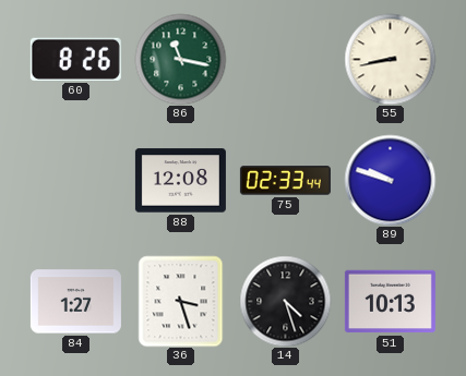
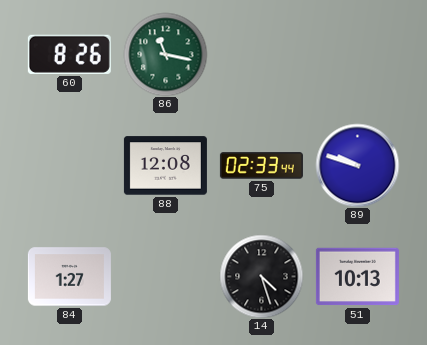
55: 8:43 -> none
36: 3:27 -> none
